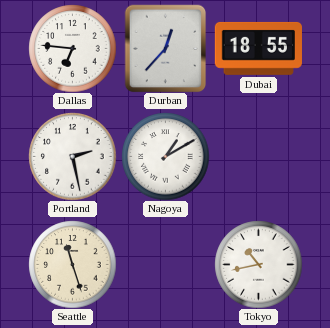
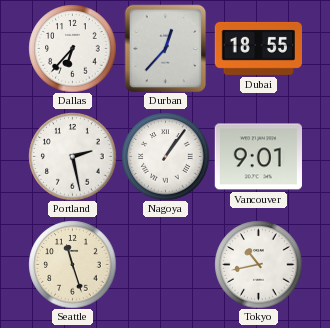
Dallas: 6:46 -> 6:37
Nagoya: 1:10 -> 1:06
Vancouver: none -> 9:01
